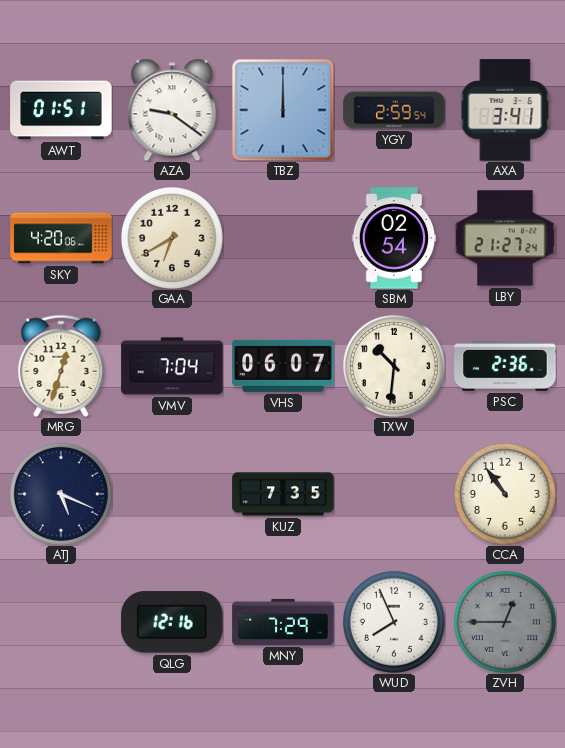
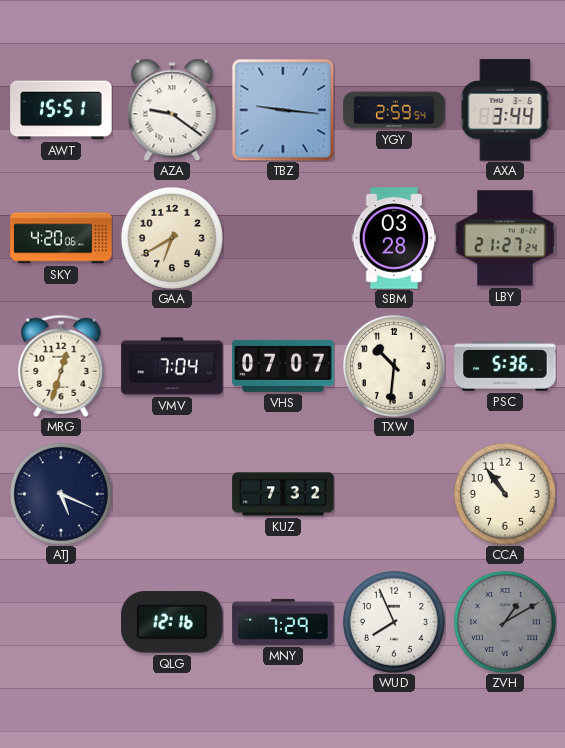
AWT: 01:51 -> 15:51
TBZ: 12:00 -> 9:16
AXA: 3:41 -> 3:44
SBM: 02:54 -> 03:28
VHS: 06:07 -> 07:07
PSC: 2:36 -> 5:36
KUZ: 7:35 -> 7:32
ZVH: 12:45 -> 1:10
